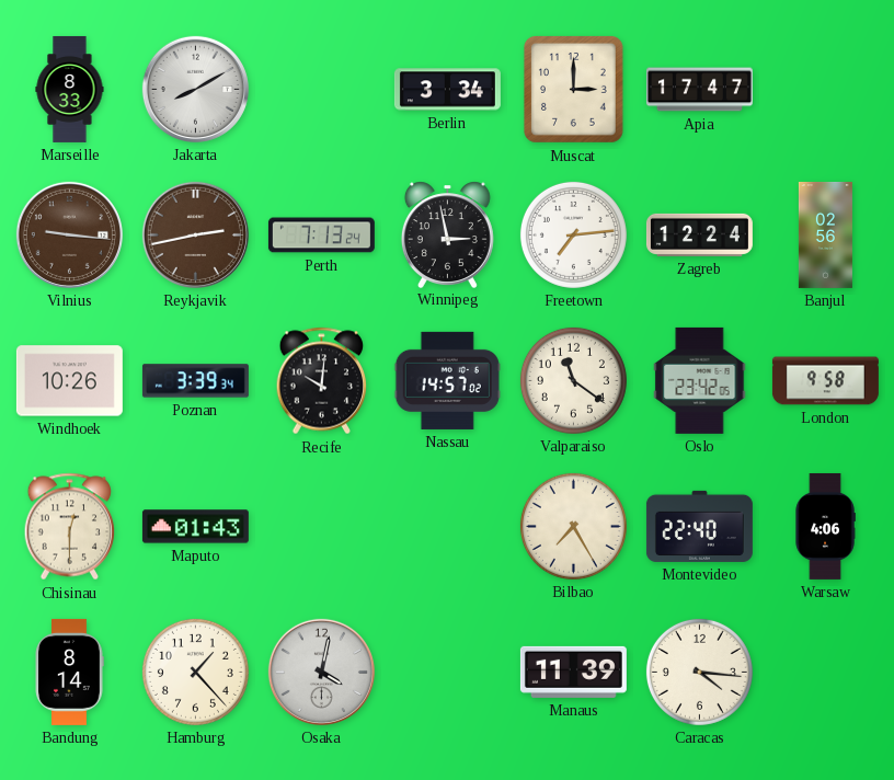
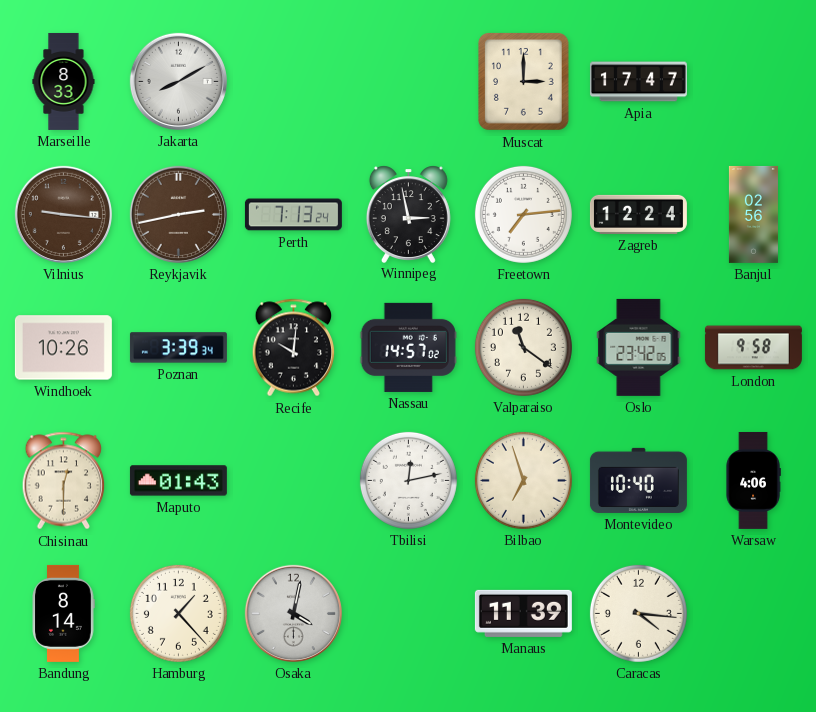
Berlin: 3:34 -> none
Tbilisi: none -> 12:13
Bilbao: 7:25 -> 6:57
Montevideo: 22:40 -> 10:40
